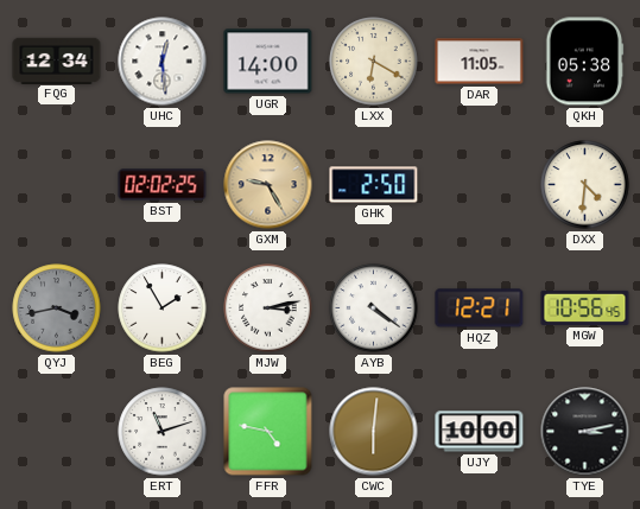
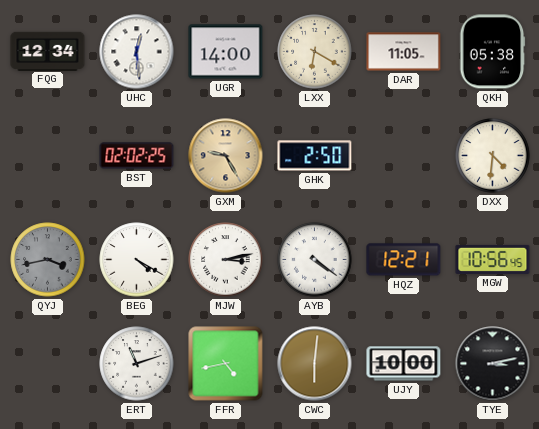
BEG: 1:55 -> 4:20
FFR: 4:47 -> 4:43
